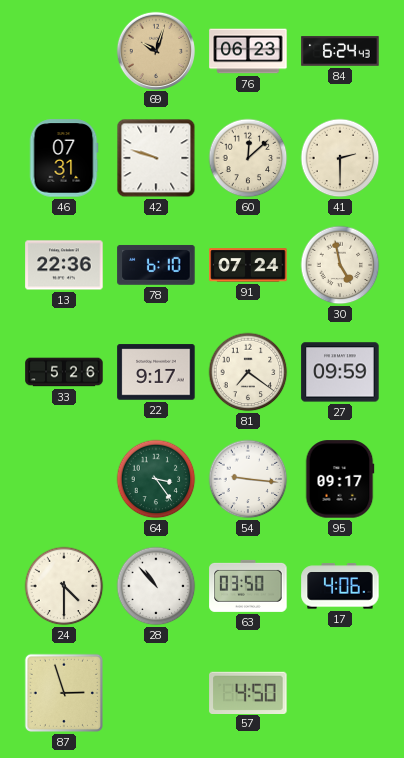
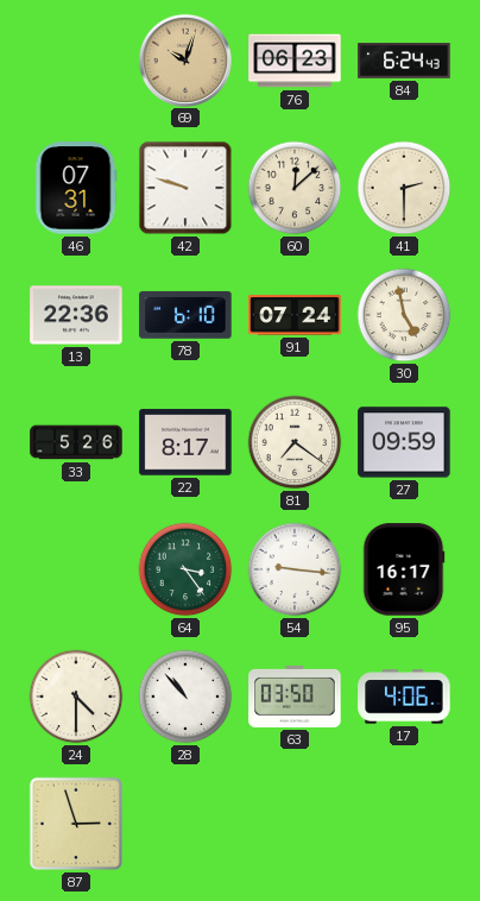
22: 9:17 -> 8:17
95: 09:17 -> 16:17
57: 4:50 -> none
